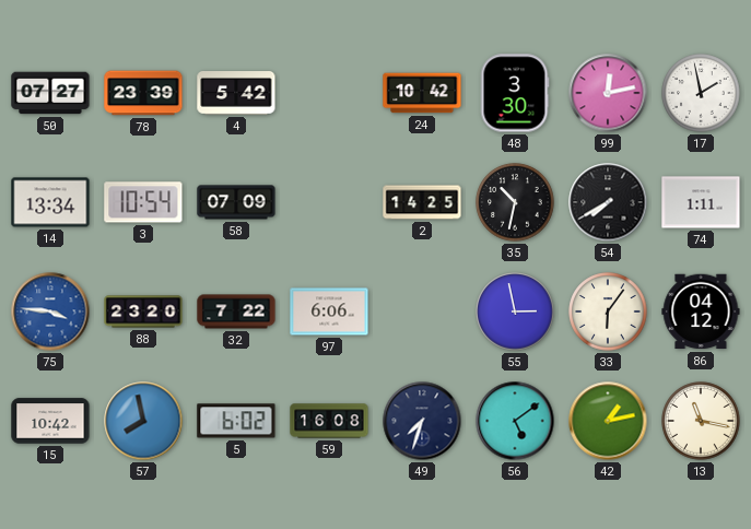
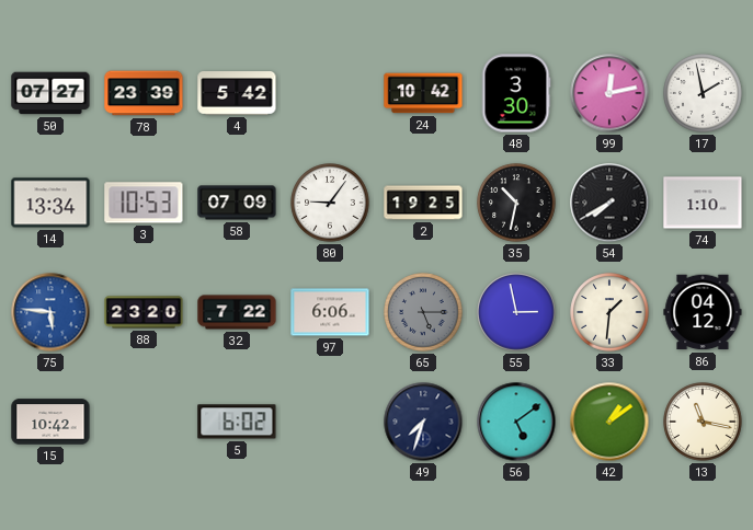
3: 10:54 -> 10:53
80: none -> 9:06
2: 14:25 -> 19:25
74: 1:11 -> 1:10
75: 3:46 -> 5:46
65: none -> 5:15
33: 6:06 -> 1:31
57: 7:58 -> none
59: 16:08 -> none
42: 1:13 -> 1:09
